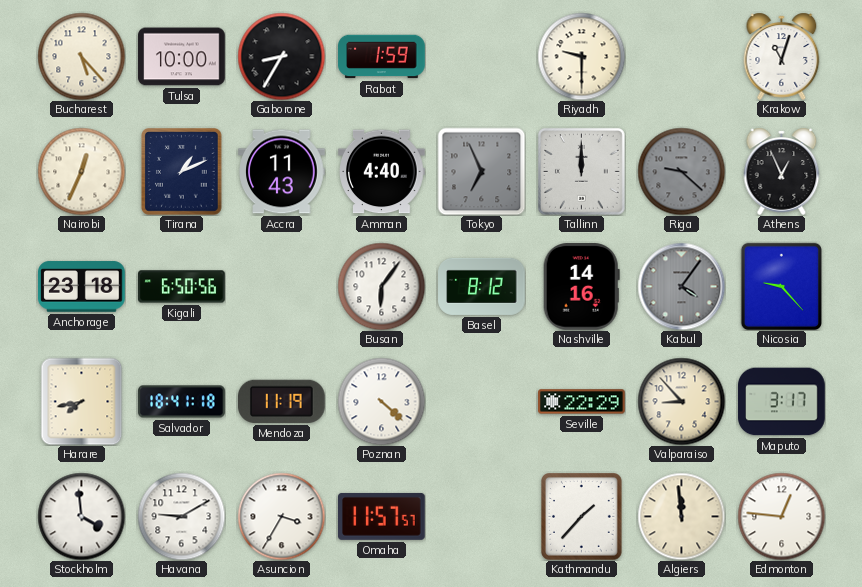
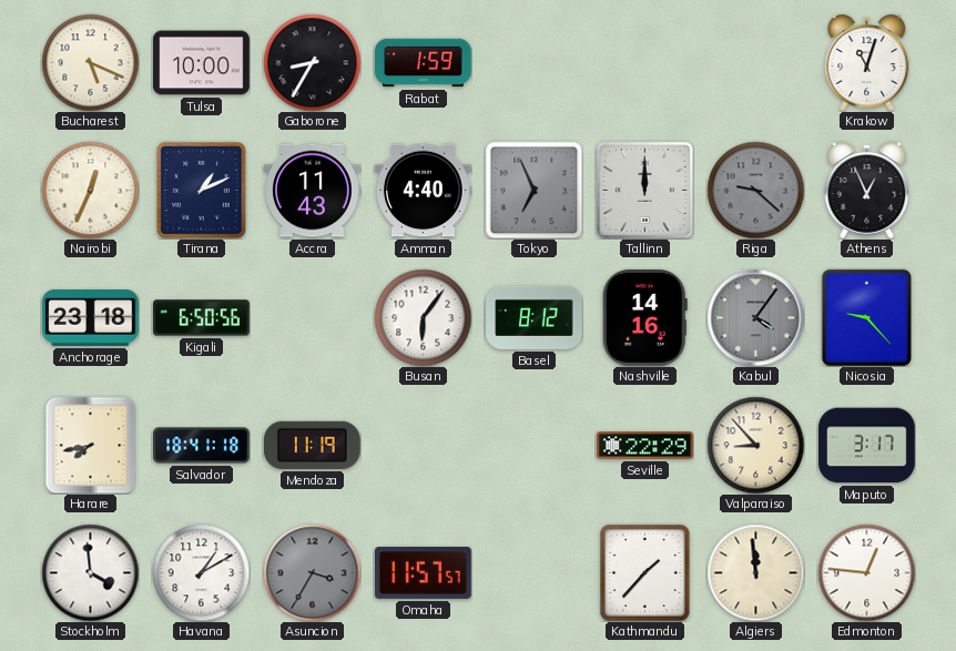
Bucharest: 5:23 -> 5:19
Riyadh: 9:30 -> none
Poznan: 4:22 -> none
Havana: 9:10 -> 1:10
Asuncion dial: white -> grey
